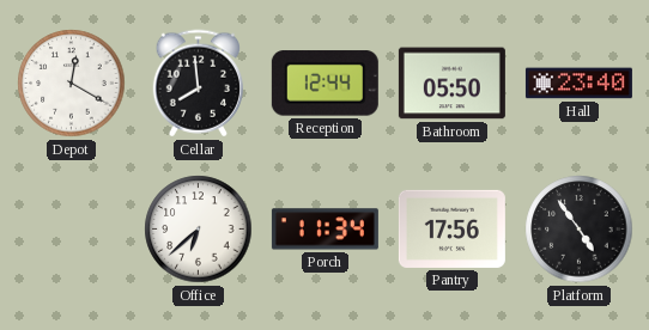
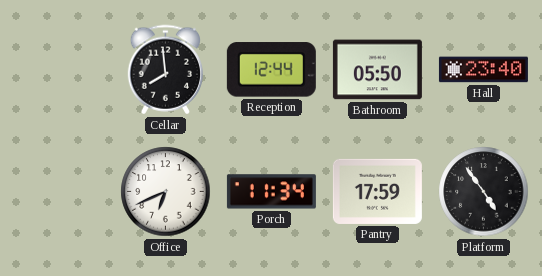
Depot: 12:20 -> none
Office: 6:38 -> 6:41
Pantry: 17:56 -> 17:59
